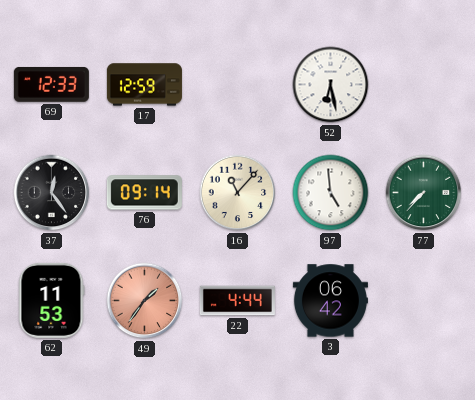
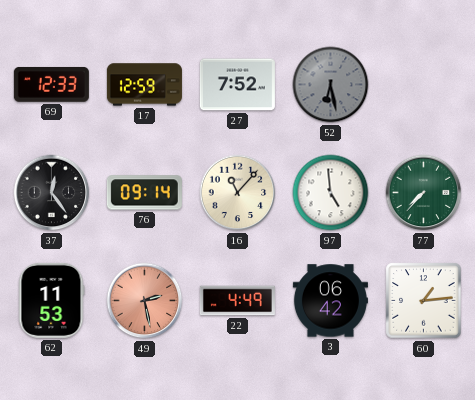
27: none -> 7:52
52 dial: white -> grey
49: 1:36 -> 2:28
22: 4:44 -> 4:49
60: none -> 1:14
